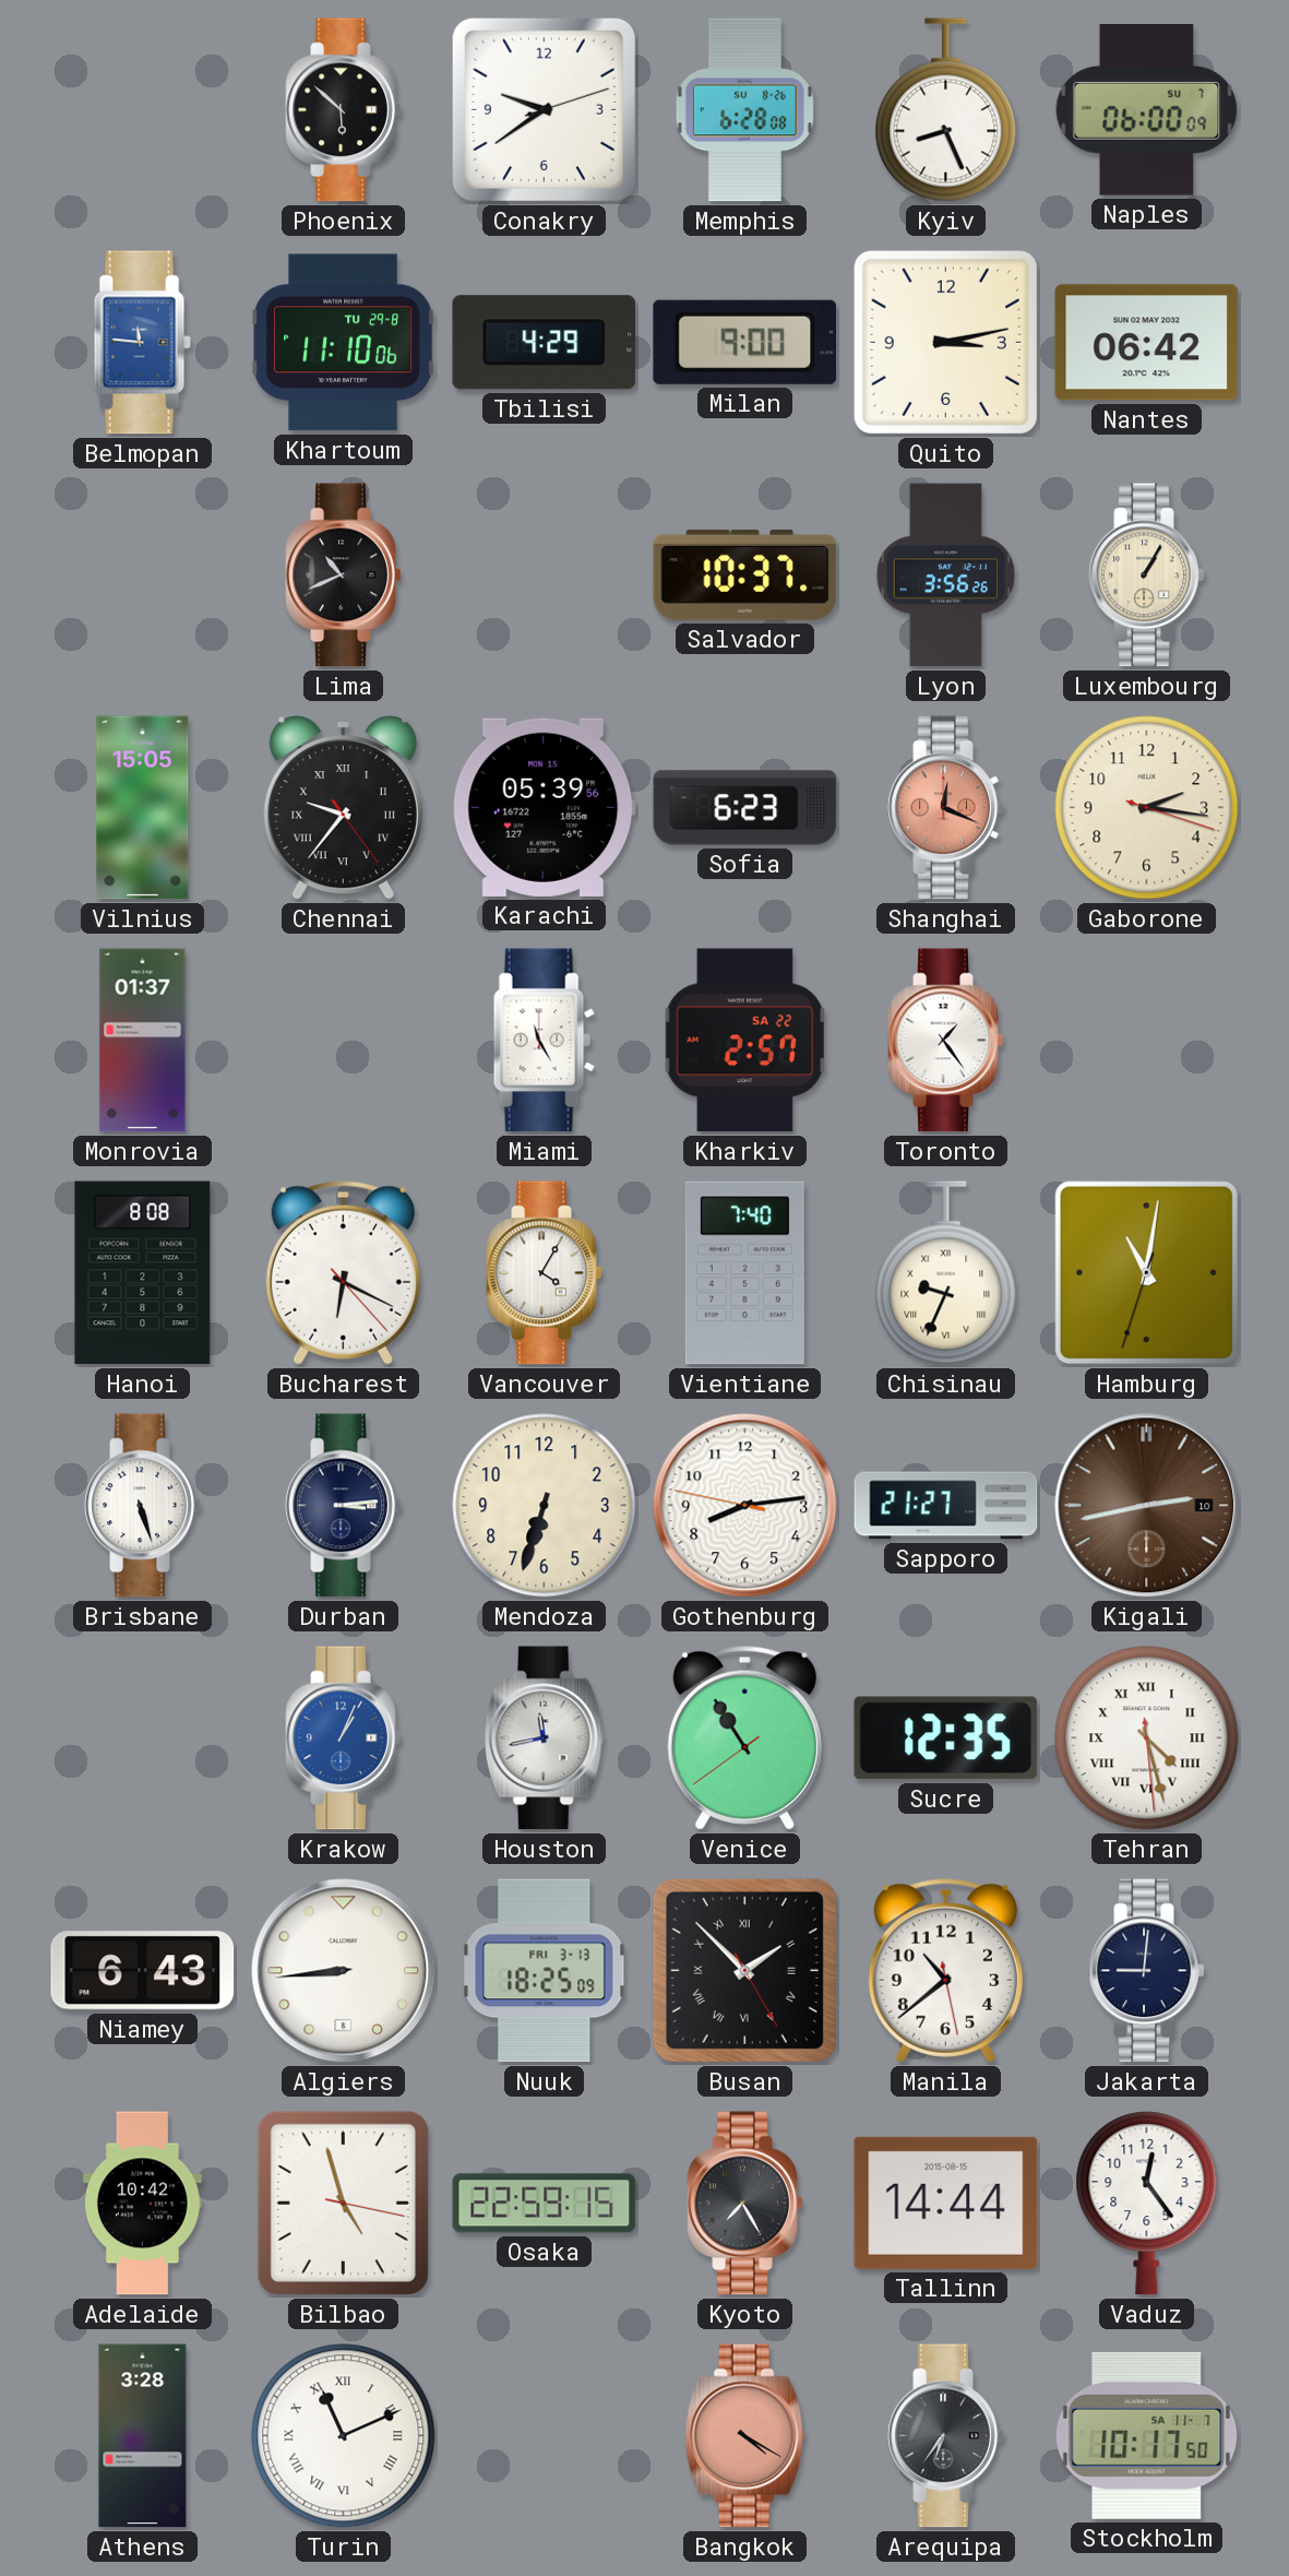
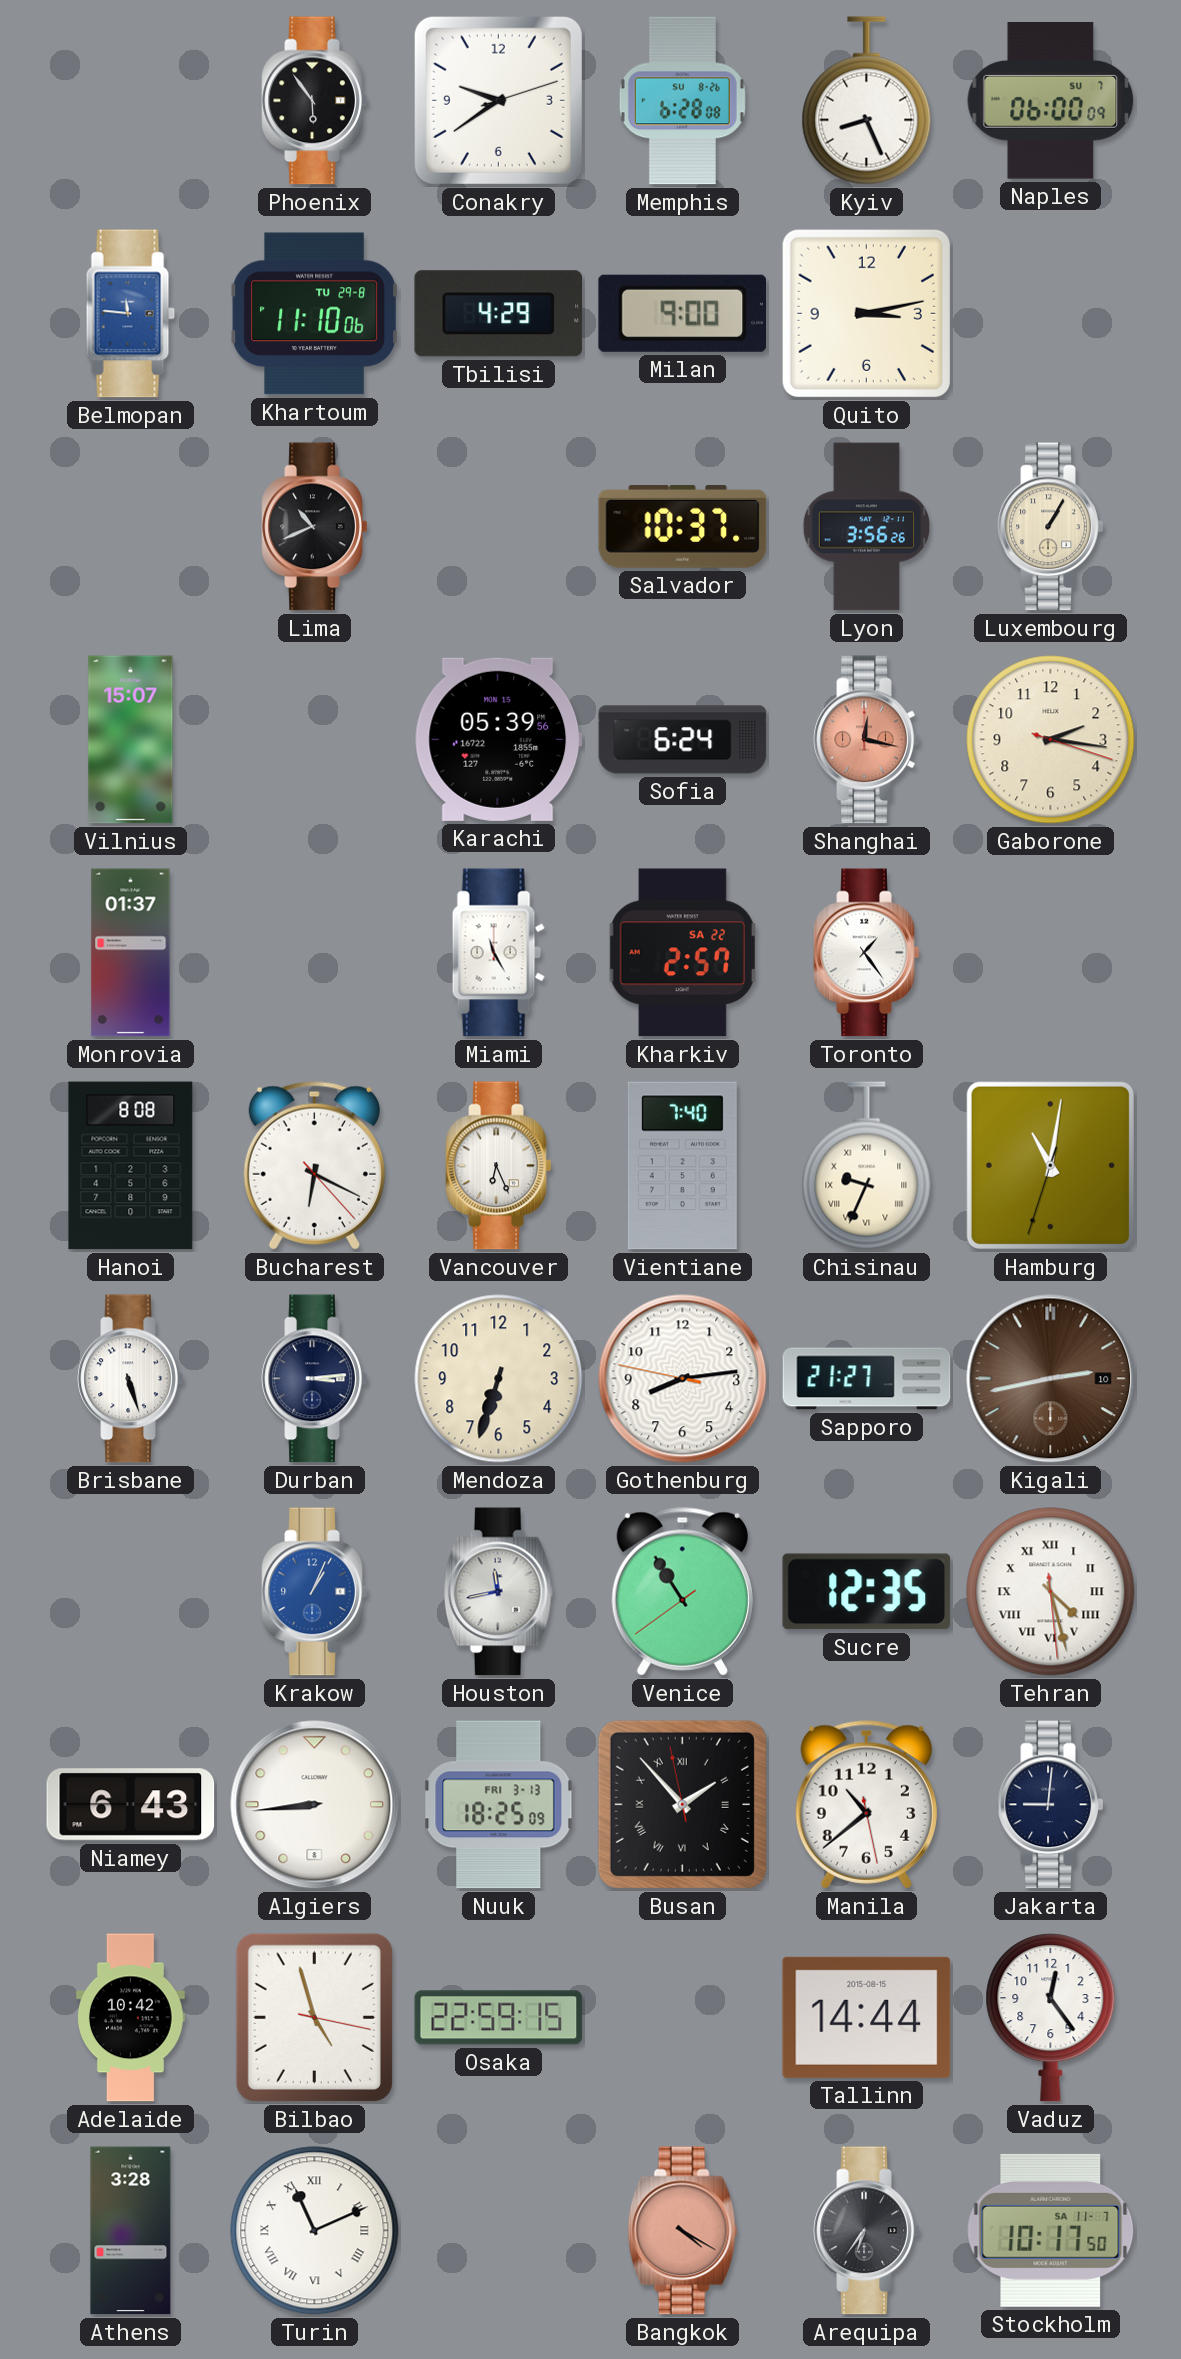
Phoenix: 5:52 -> 5:54
Nantes: 06:42 -> none
Vilnius: 15:05 -> 15:07
Chennai: 9:36 -> none
Sofia: 6:23 -> 6:24
Shanghai: 12:19 -> 12:17
Vancouver: 4:05 -> 6:26
Busan: 1:52:25 -> 1:52:58
Kyoto: 7:25 -> none
